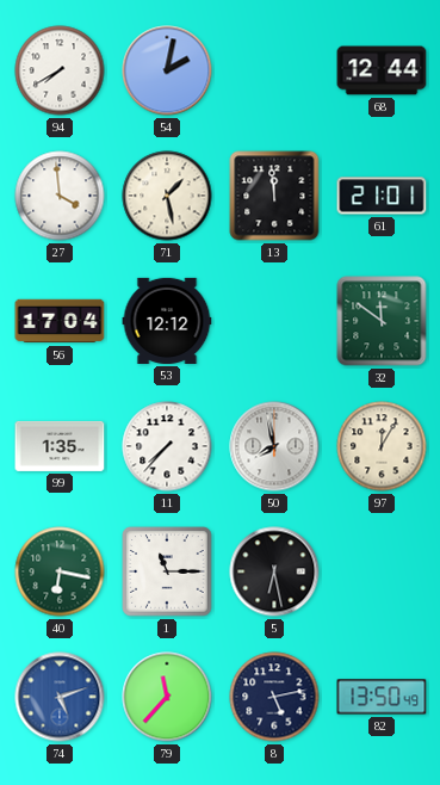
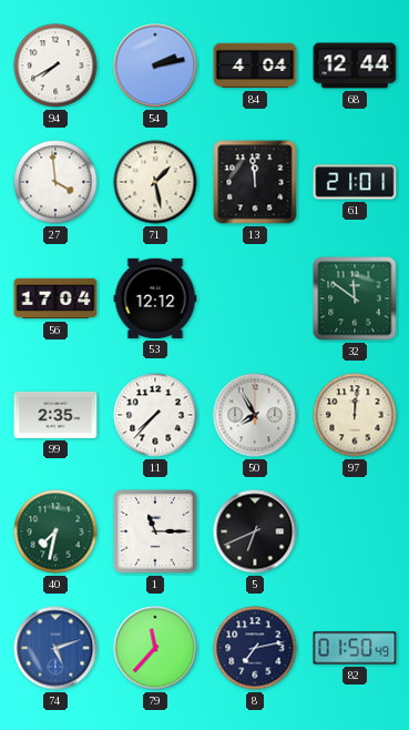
54: 2:02 -> 2:13
84: none -> 4:04
99: 1:35 -> 2:35
50: 7:58 -> 7:55
97: 12:05 -> 12:01
40: 6:17 -> 7:32
5: 6:28 -> 6:41
8: 5:13 -> 7:13
82: 13:50 -> 01:50
